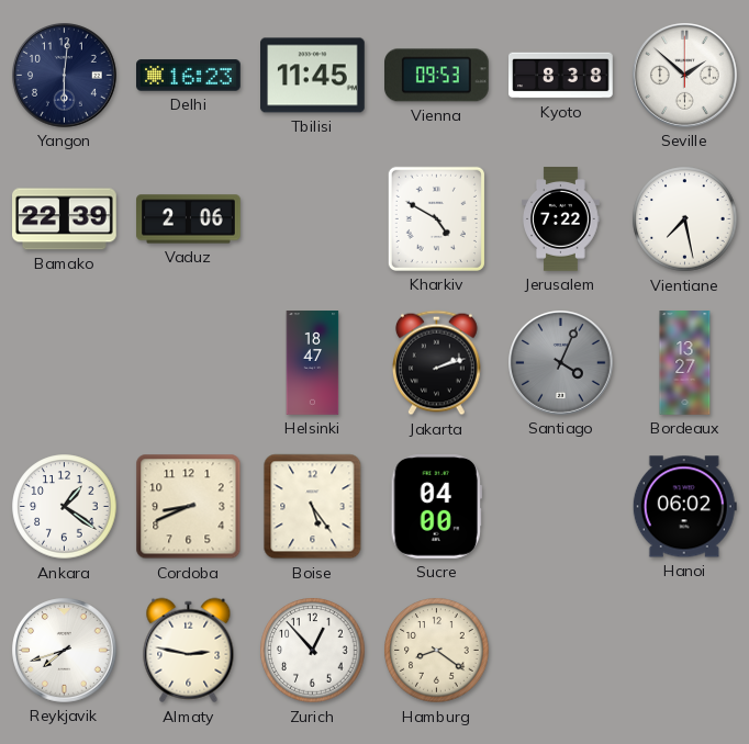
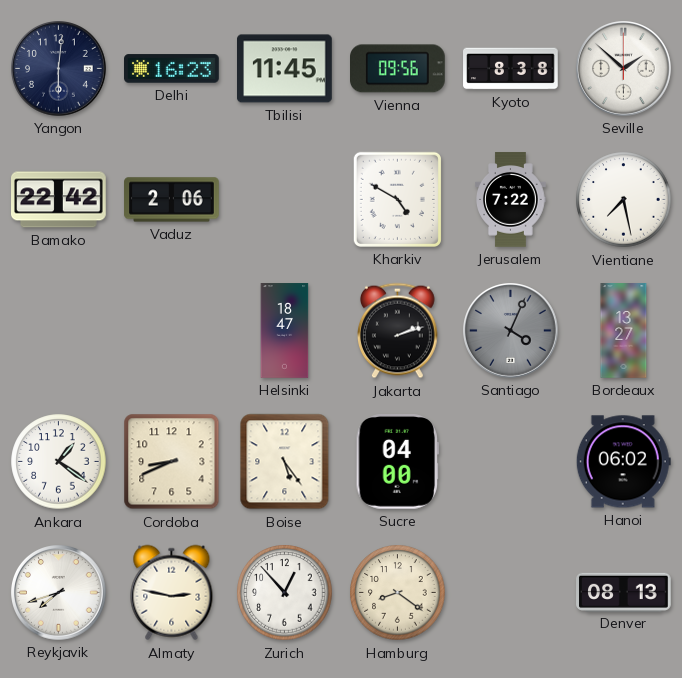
Vienna: 09:53 -> 09:56
Bamako: 22:39 -> 22:42
Denver: none -> 08:13
